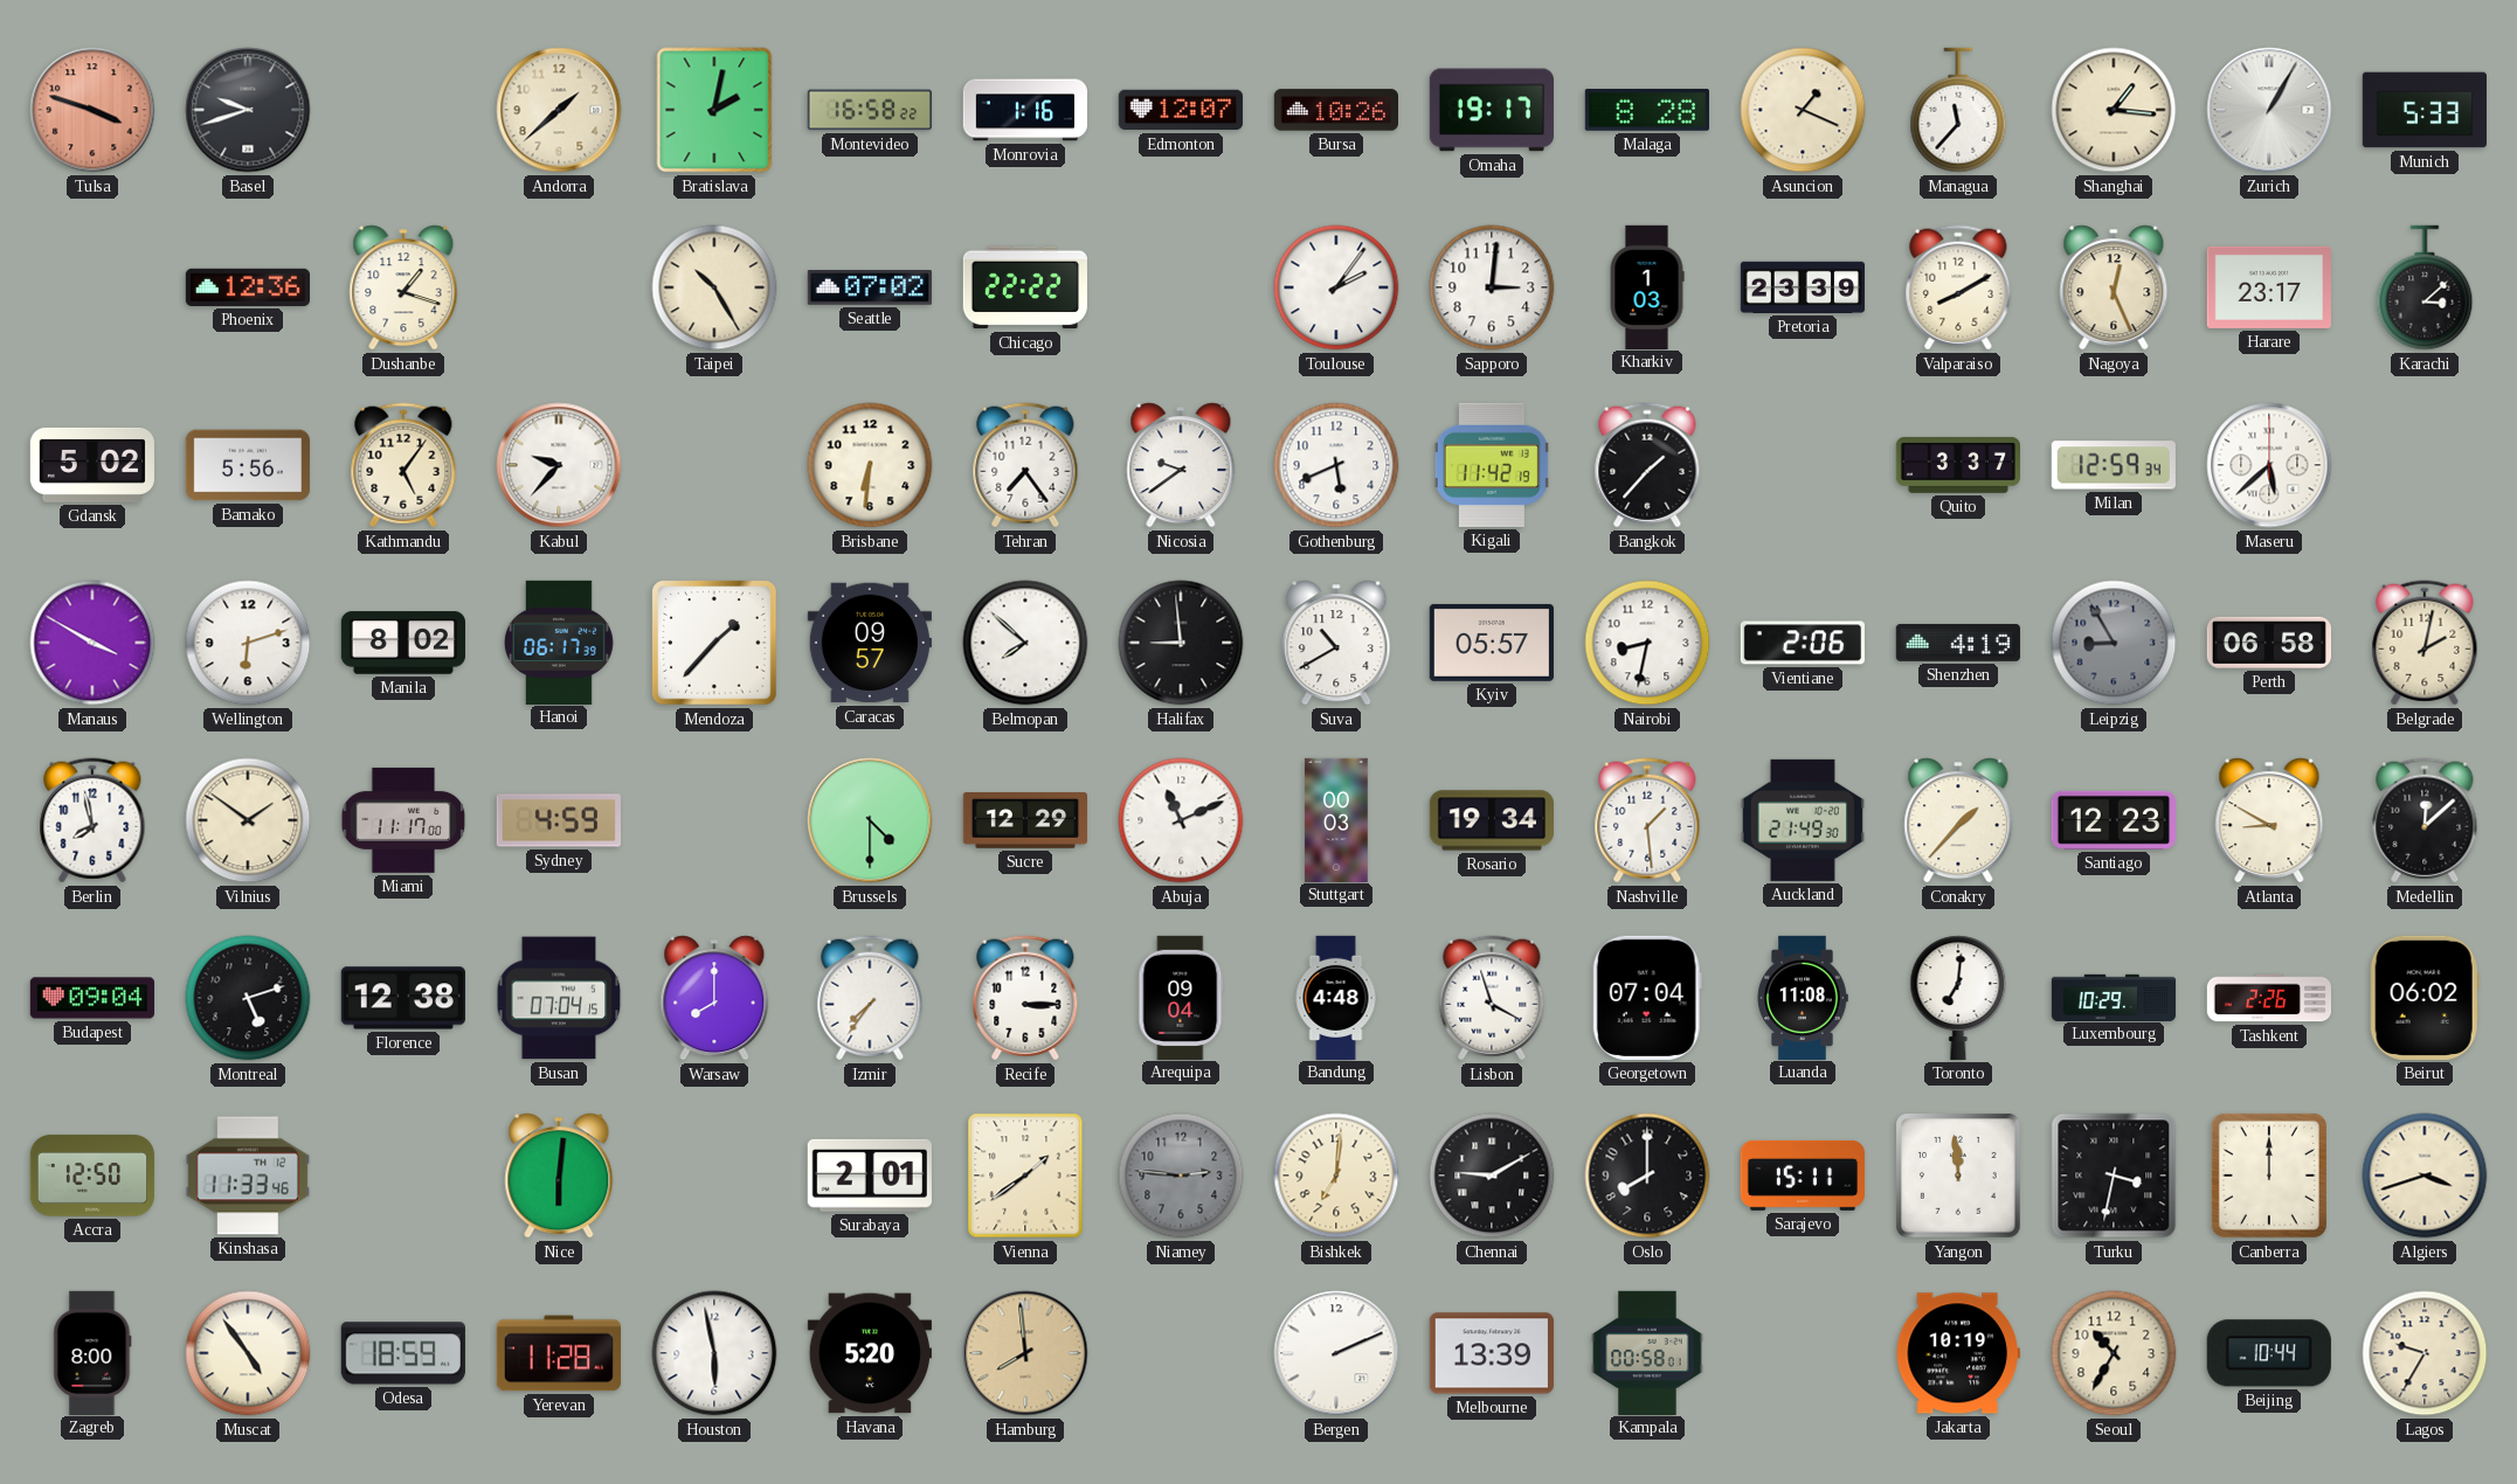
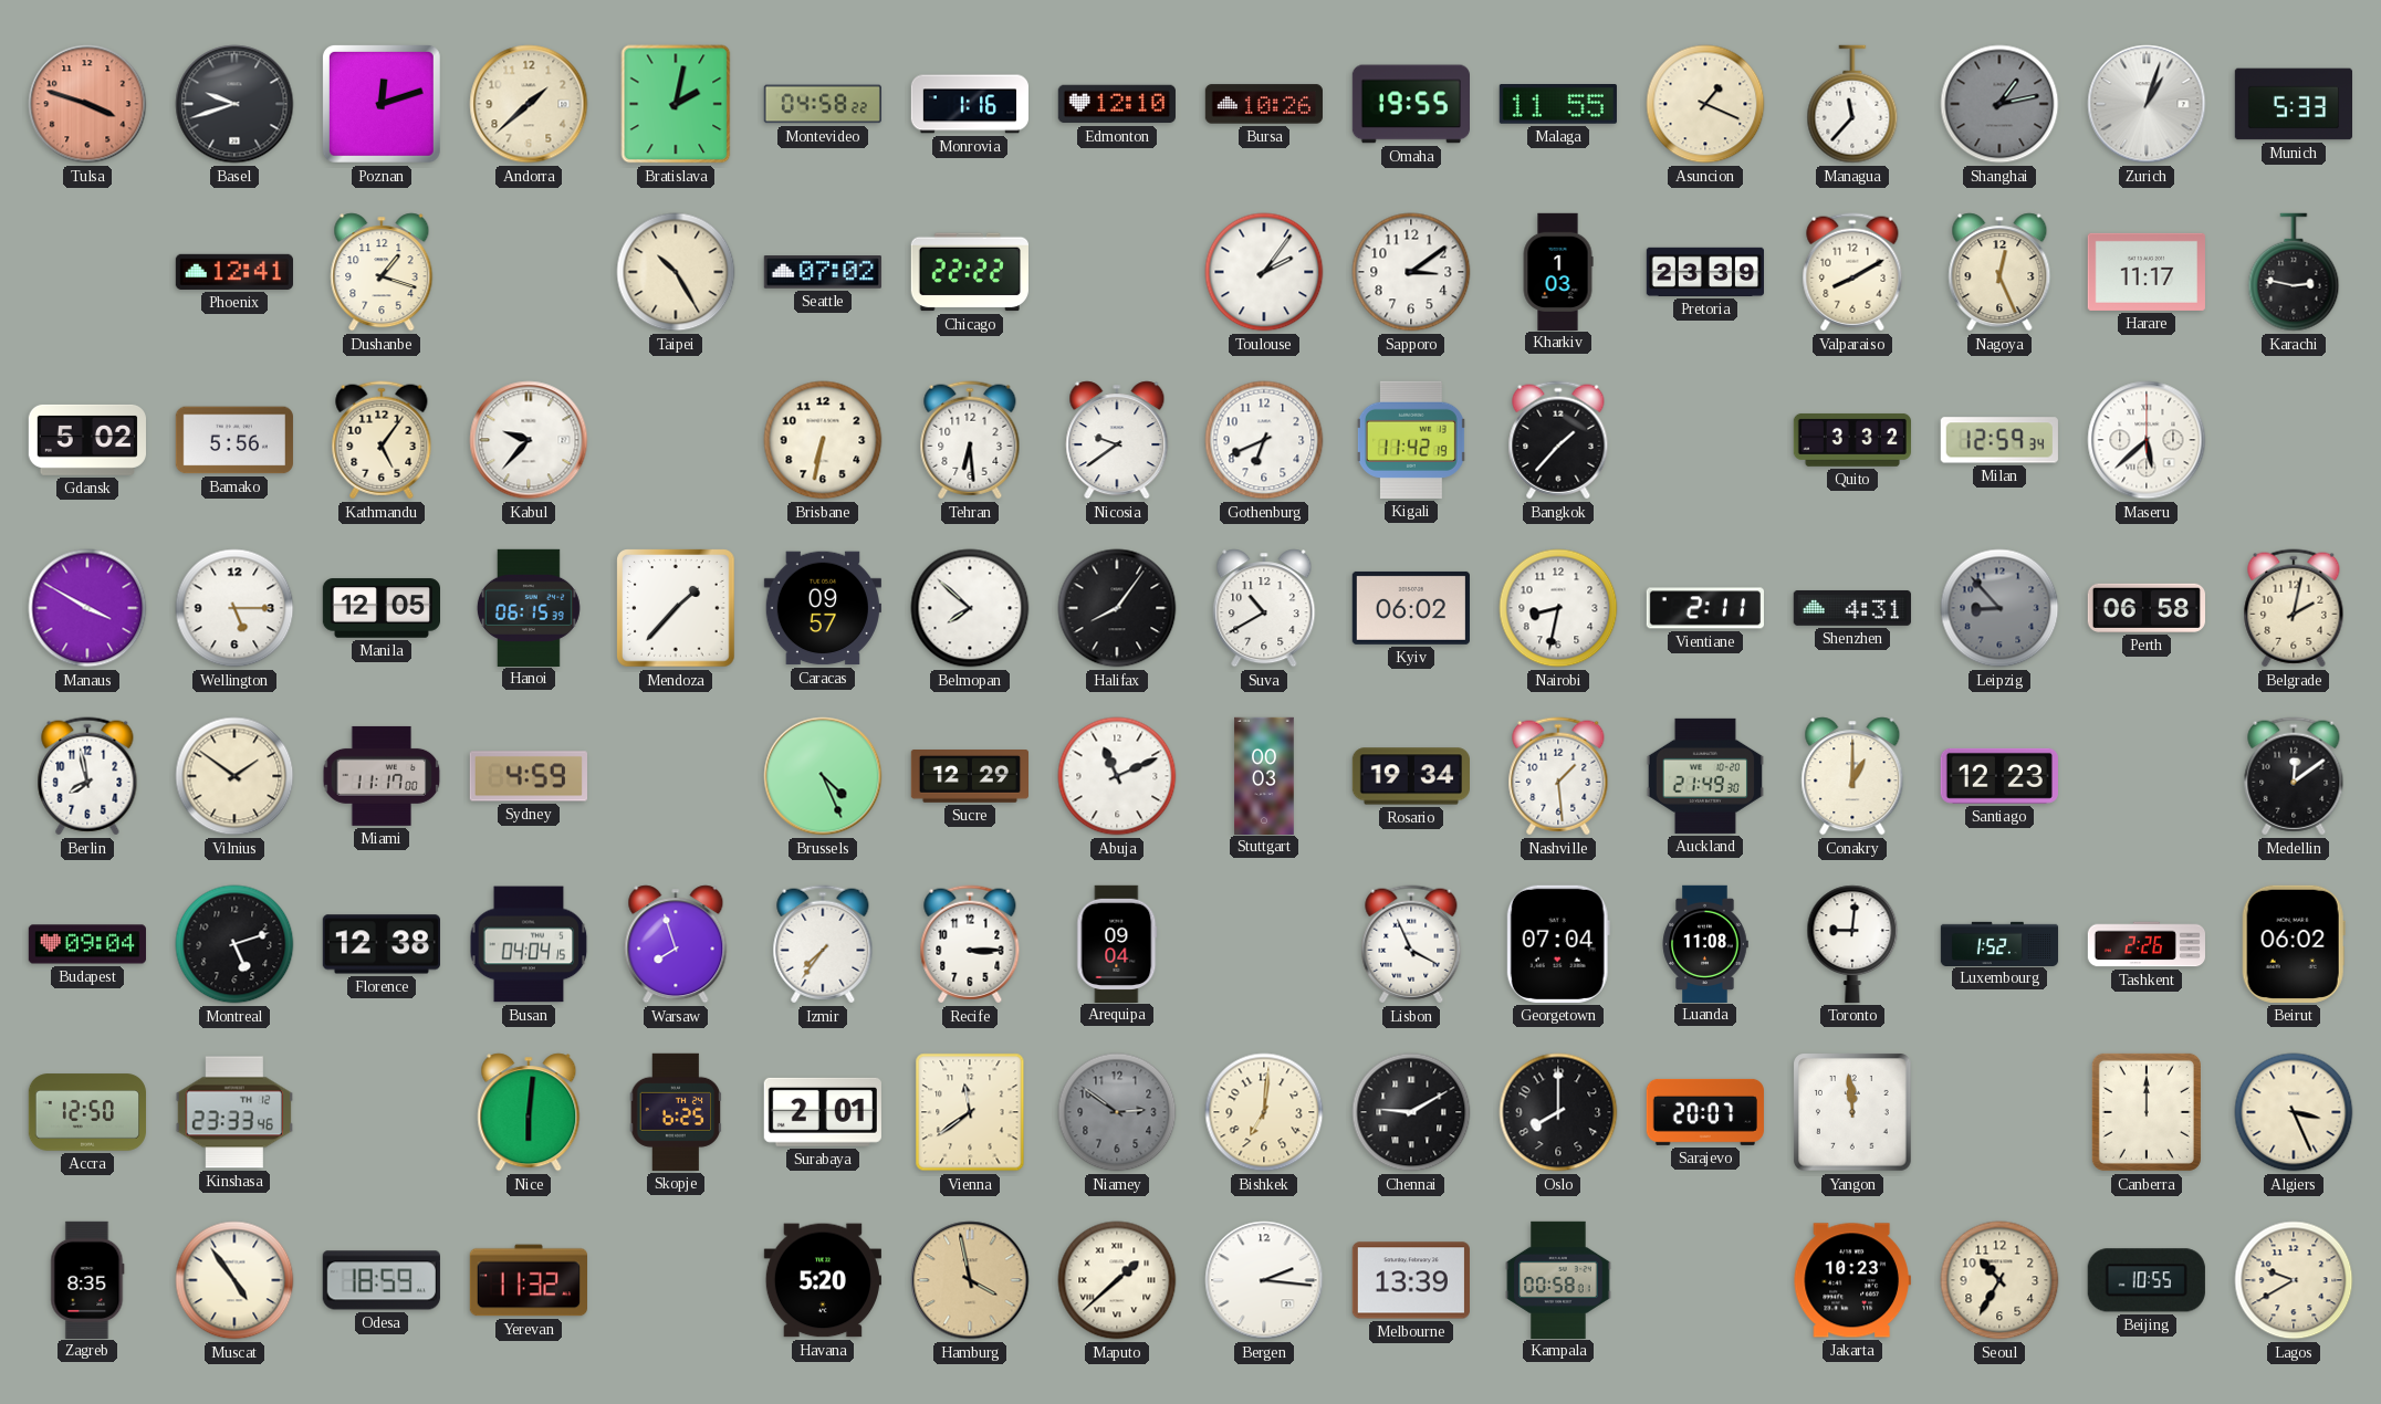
Poznan: none -> 12:12
Montevideo: 16:58 -> 04:58
Edmonton: 12:07 -> 12:10
Omaha: 19:17 -> 19:55
Malaga: 8:28 -> 11:55
Shanghai: 1:16 -> 1:13
Shanghai dial: cream -> grey
Zurich: 1:05 -> 1:03
Phoenix: 12:36 -> 12:41
Sapporo: 3:01 -> 3:09
Harare: 23:17 -> 11:17
Karachi: 3:08 -> 2:47
Brisbane: 6:31 -> 6:32
Tehran: 7:24 -> 6:29
Gothenburg: 5:41 -> 6:41
Quito: 3:37 -> 3:32
Wellington: 6:12 -> 5:15
Manila: 8:02 -> 12:05
Hanoi: 06:17 -> 06:15
Halifax: 8:59 -> 8:06
Kyiv: 05:57 -> 06:02
Vientiane: 2:06 -> 2:11
Shenzhen: 4:19 -> 4:31
Leipzig: 8:55 -> 8:53
Brussels: 4:30 -> 4:26
Conakry: 1:37 -> 1:00
Atlanta: 8:50 -> none
Medellin: 12:08 -> 12:09
Busan: 07:04 -> 04:04
Warsaw: 8:00 -> 7:57
Bandung: 4:48 -> none
Lisbon: 3:57 -> 3:56
Toronto: 7:01 -> 9:01
Luxembourg: 10:29 -> 1:52
Kinshasa: 11:33 -> 23:33
Skopje: none -> 6:25
Vienna: 1:39 -> 11:39
Niamey: 2:46 -> 2:51
Sarajevo: 15:11 -> 20:07
Turku: 3:32 -> none
Algiers: 3:42 -> 3:26
Zagreb: 8:00 -> 8:35
Yerevan: 11:28 -> 11:32
Houston: 5:58 -> none
Hamburg: 7:59 -> 3:58
Maputo: none -> 1:38
Bergen: 2:11 -> 2:16
Jakarta: 10:19 -> 10:23
Beijing: 10:44 -> 10:55
Lagos: 9:35 -> 9:40
